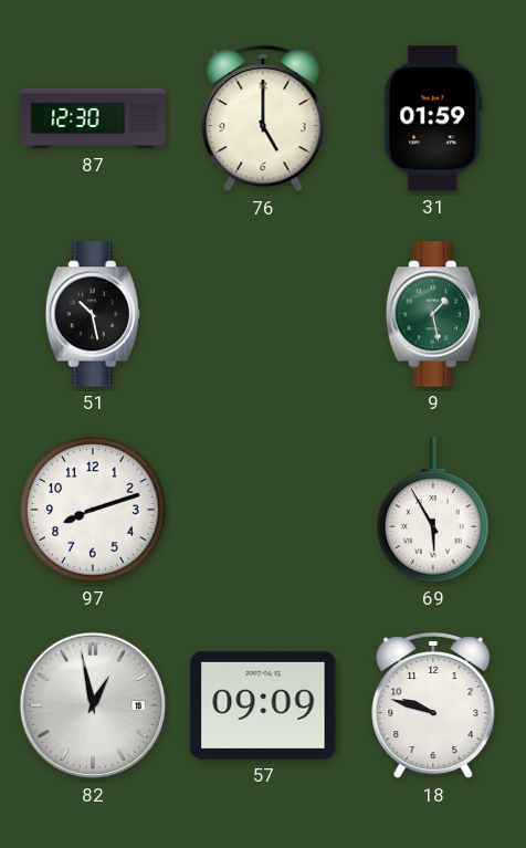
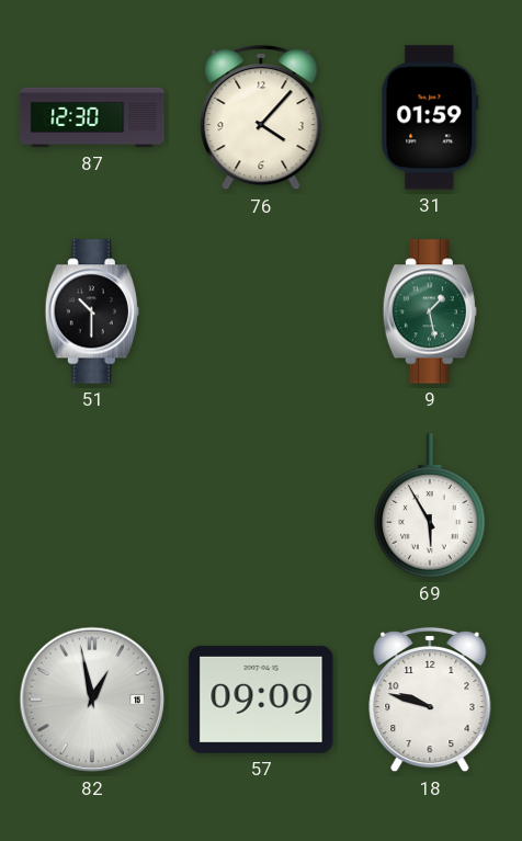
76: 5:00 -> 4:07
51: 10:28 -> 10:30
97: 8:12 -> none
